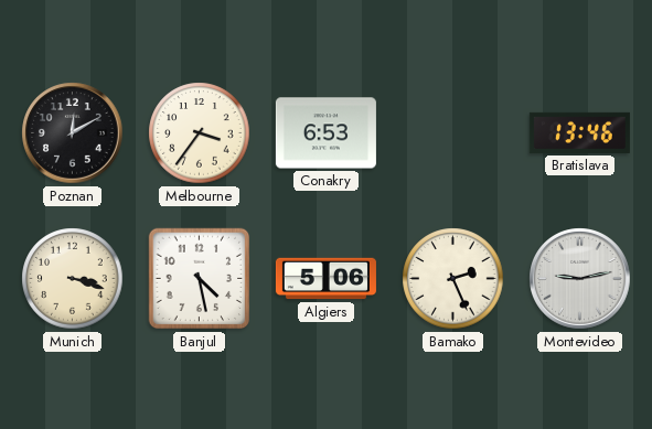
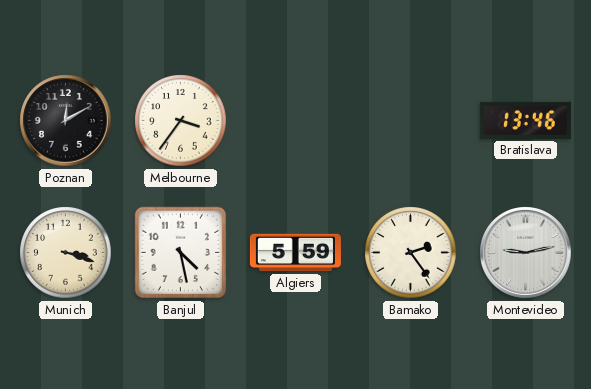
Conakry: 6:53 -> none
Algiers: 5:06 -> 5:59
Bamako: 2:26 -> 2:24
